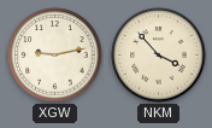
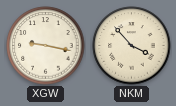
XGW: 9:13 -> 9:17
